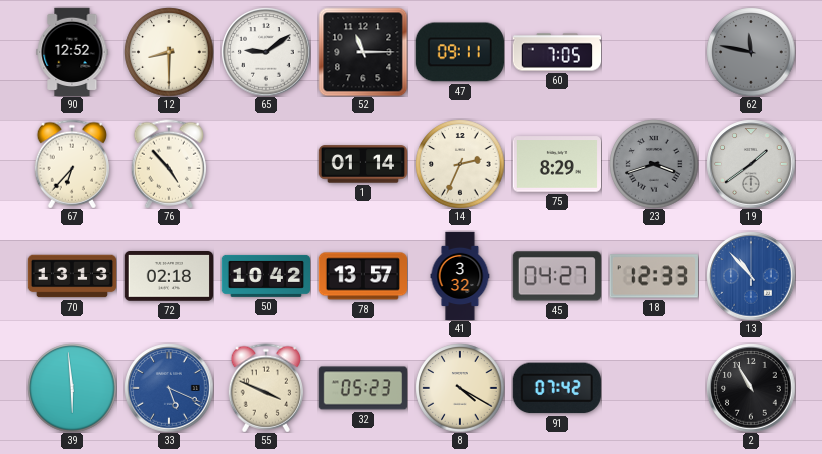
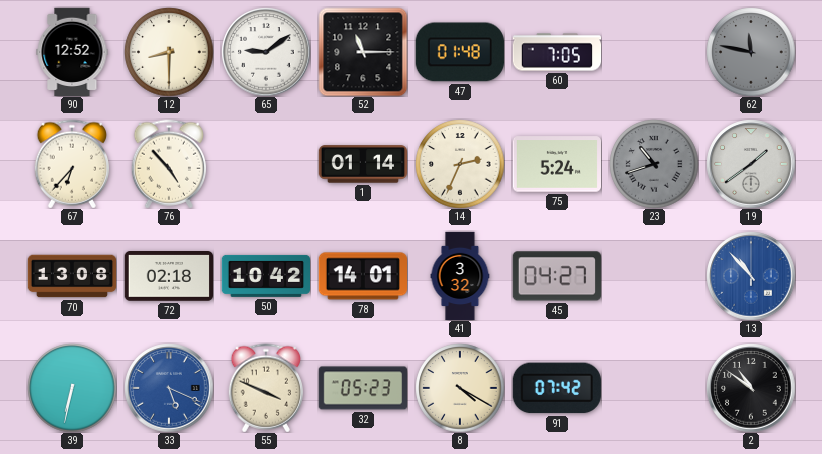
47: 09:11 -> 01:48
75: 8:29 -> 5:24
23: 3:42 -> 10:42
70: 13:13 -> 13:08
78: 13:57 -> 14:01
18: 12:33 -> none
39: 5:59 -> 6:32
2: 10:55 -> 10:51
